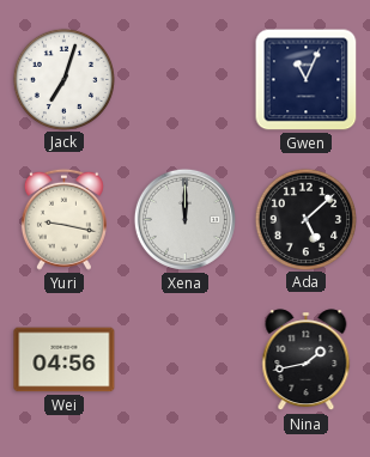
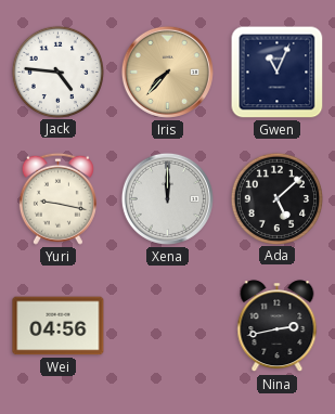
Jack: 7:03 -> 4:46
Iris: none -> 7:37
Nina: 1:43 -> 2:43
